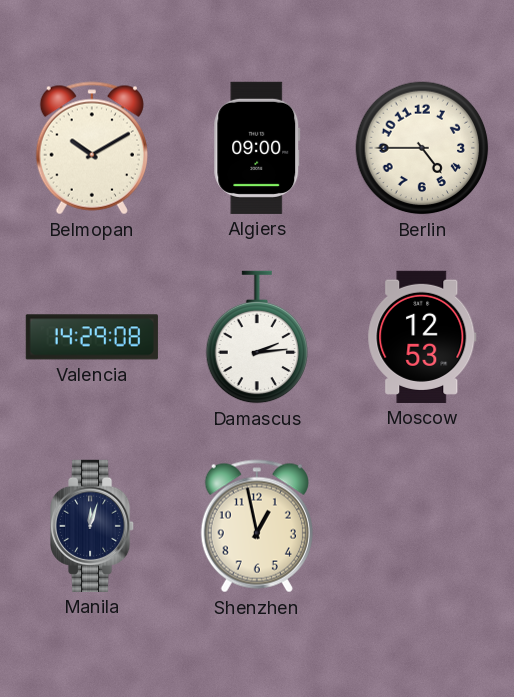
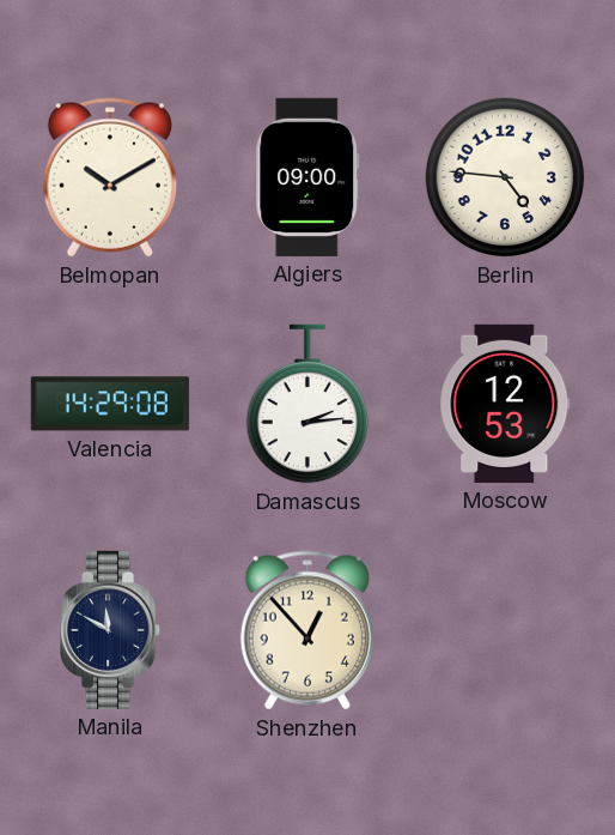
Berlin: 4:45 -> 4:46
Manila: 12:03 -> 11:50
Shenzhen: 12:58 -> 12:53
